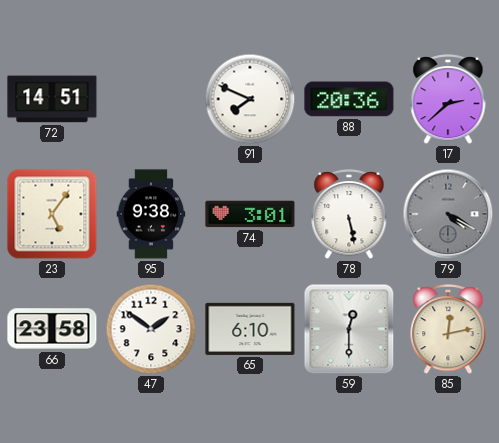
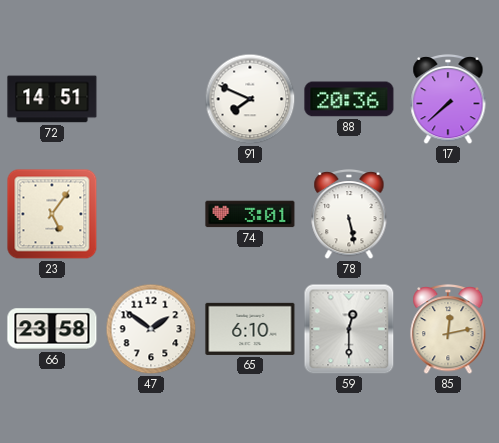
17: 2:38 -> 7:38
95: 9:38 -> none
79: 4:20 -> none
